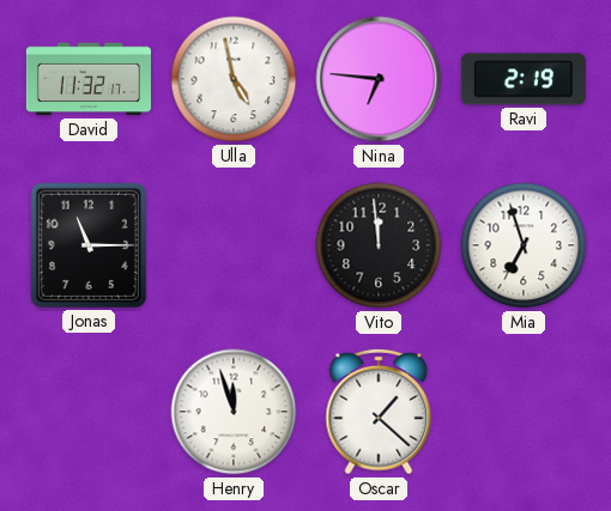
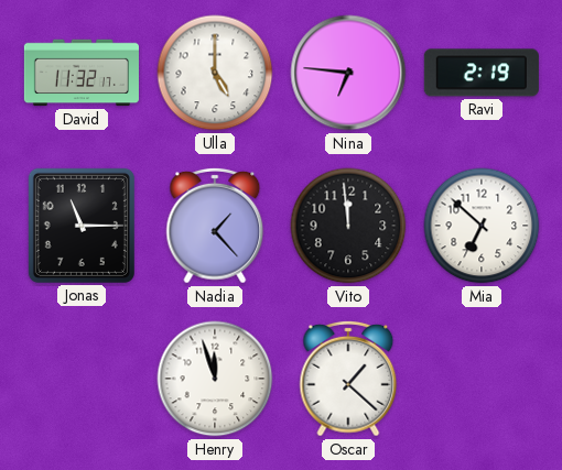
Ulla: 4:58 -> 5:00
Nadia: none -> 1:23
Mia: 6:57 -> 6:52
